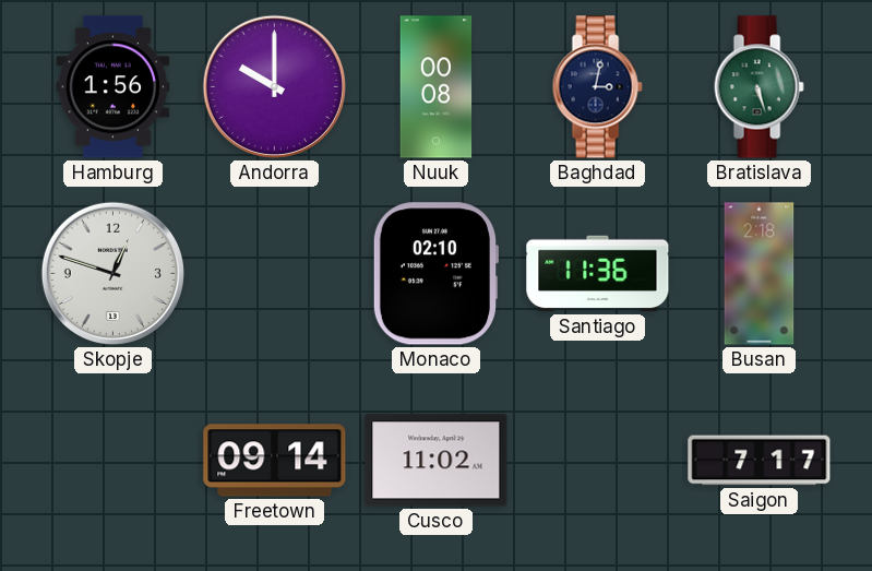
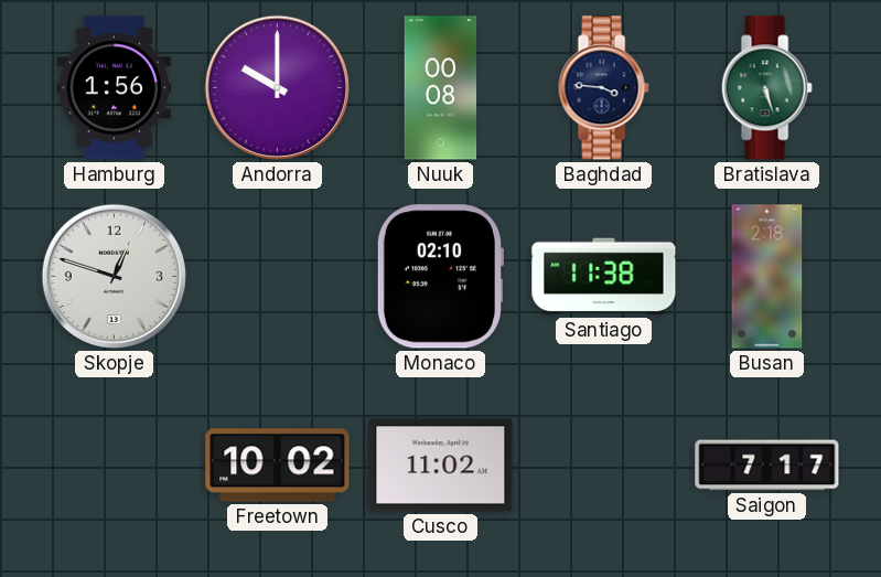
Baghdad: 3:02 -> 3:46
Santiago: 11:36 -> 11:38
Freetown: 09:14 -> 10:02
